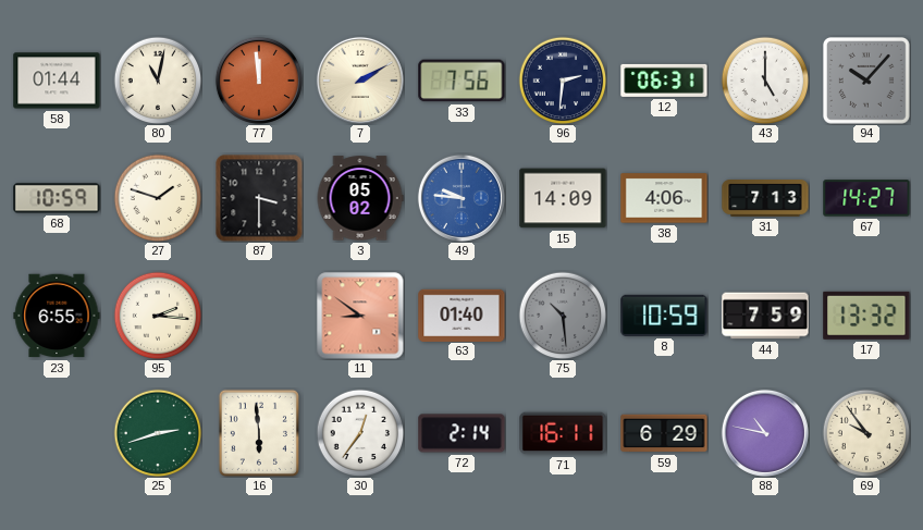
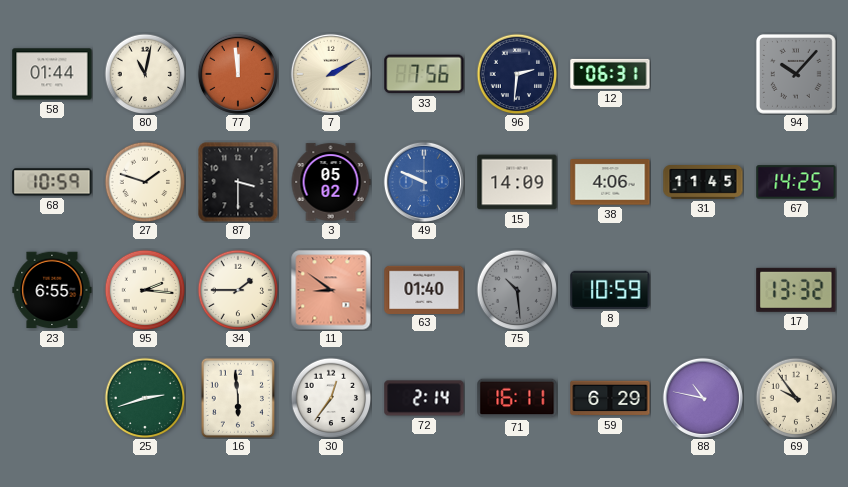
43: 5:00 -> none
49: 9:46 -> 9:49
31: 7:13 -> 11:45
67: 14:27 -> 14:25
34: none -> 1:45
44: 7:59 -> none
